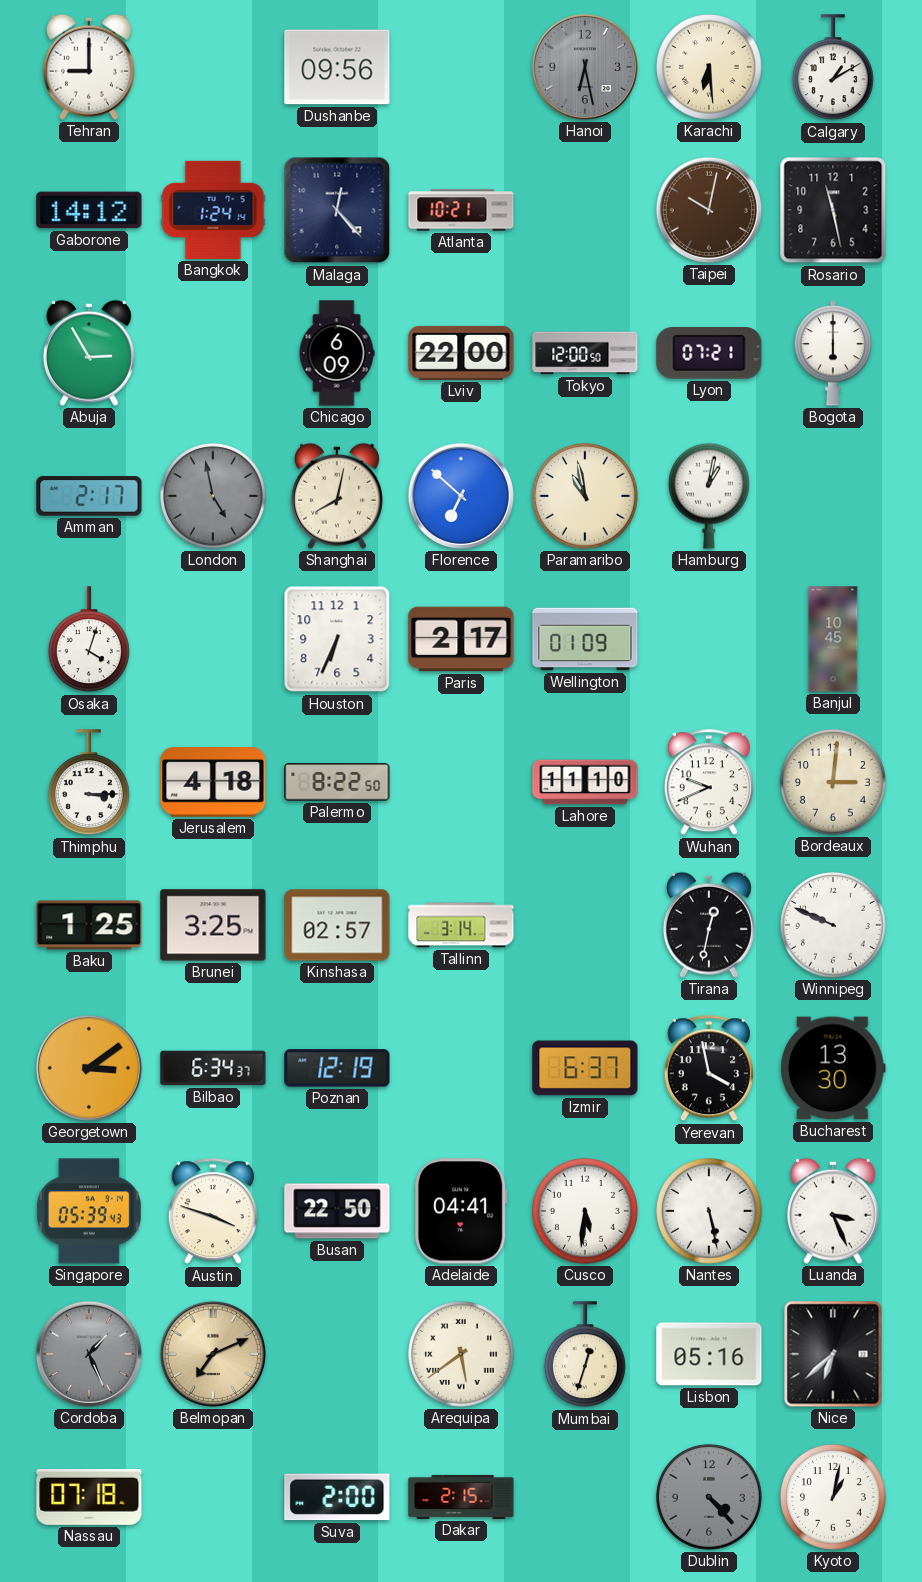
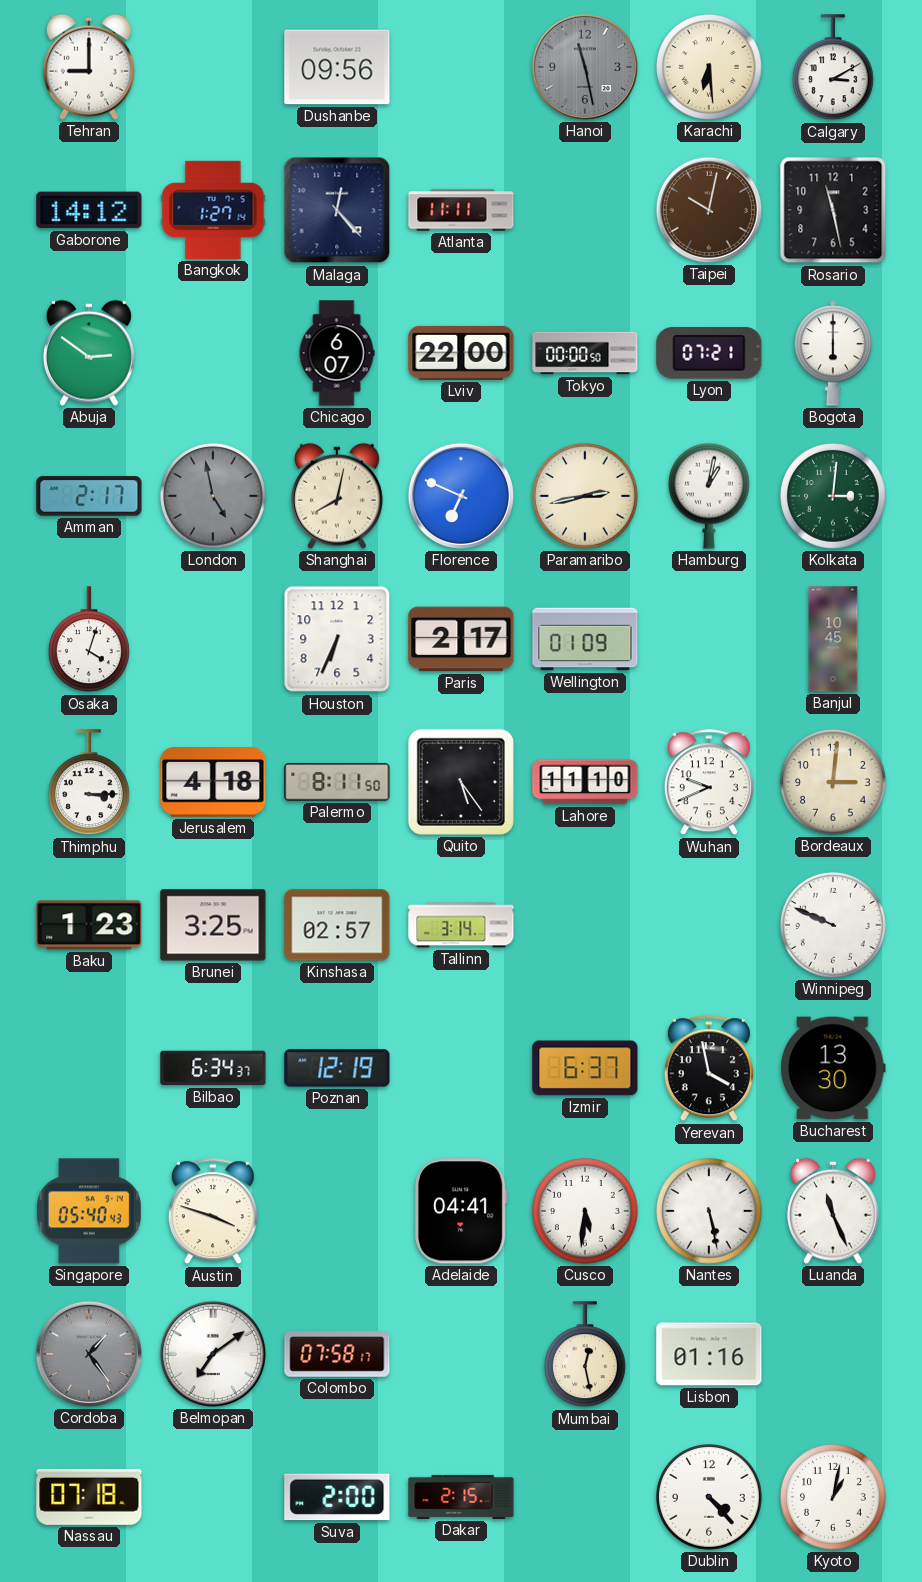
Hanoi: 6:28 -> 11:28
Calgary: 1:10 -> 3:10
Bangkok: 1:24 -> 1:27
Atlanta: 10:21 -> 11:11
Abuja: 2:55 -> 2:51
Chicago: 6:09 -> 6:07
Tokyo: 12:00 -> 00:00
Florence: 6:52 -> 6:49
Paramaribo: 10:58 -> 2:43
Kolkata: none -> 3:01
Palermo: 8:22 -> 8:11
Quito: none -> 5:24
Baku: 1:25 -> 1:23
Tirana: 12:32 -> none
Georgetown: 3:09 -> none
Singapore: 05:39 -> 05:40
Busan: 22:50 -> none
Luanda: 3:26 -> 11:26
Cordoba: 1:26 -> 1:24
Belmopan: 7:11 -> 7:09
Belmopan dial: champagne -> white
Colombo: none -> 07:58
Arequipa: 5:39 -> none
Mumbai: 12:33 -> 12:28
Lisbon: 05:16 -> 01:16
Nice: 6:38 -> none
Dublin dial: grey -> white
